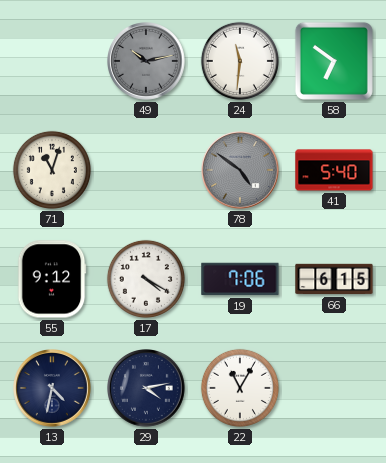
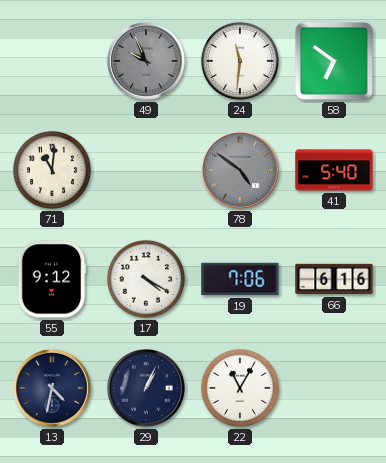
49: 10:13 -> 9:56
71: 11:03 -> 11:01
66: 6:15 -> 6:16
29: 4:13 -> 1:04
